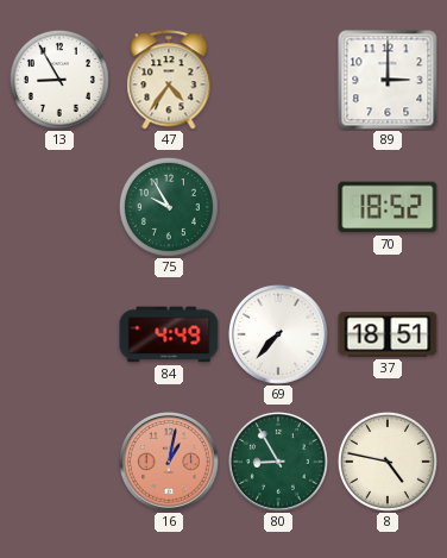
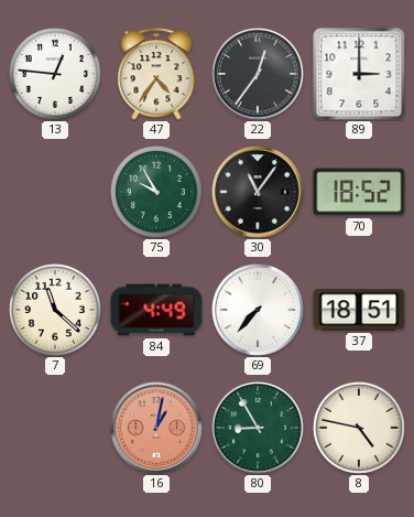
13: 8:55 -> 12:46
22: none -> 12:36
30: none -> 11:06
7: none -> 11:22
